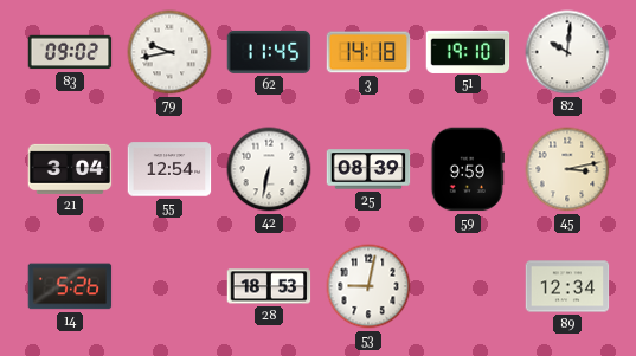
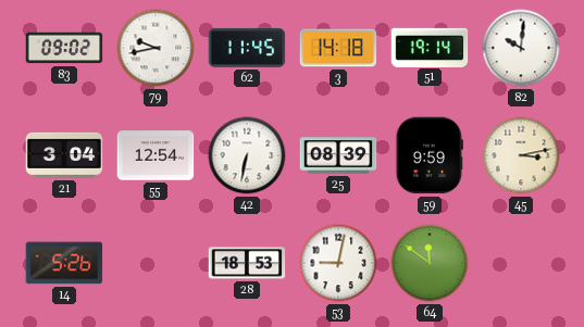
51: 19:10 -> 19:14
64: none -> 11:51
89: 12:34 -> none
